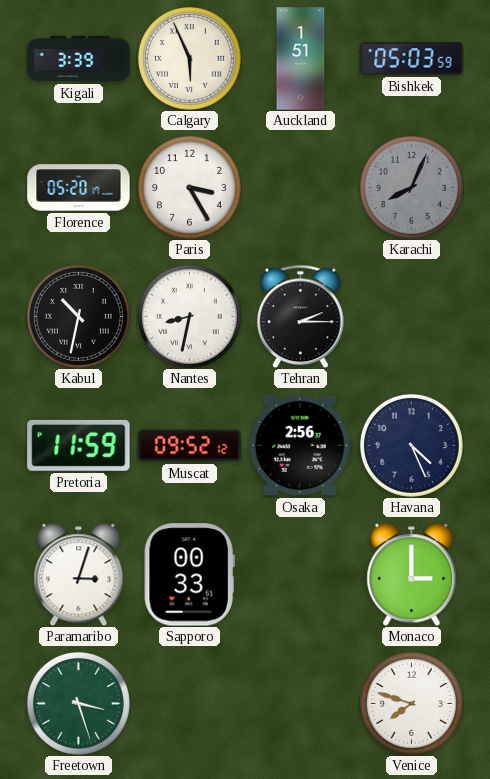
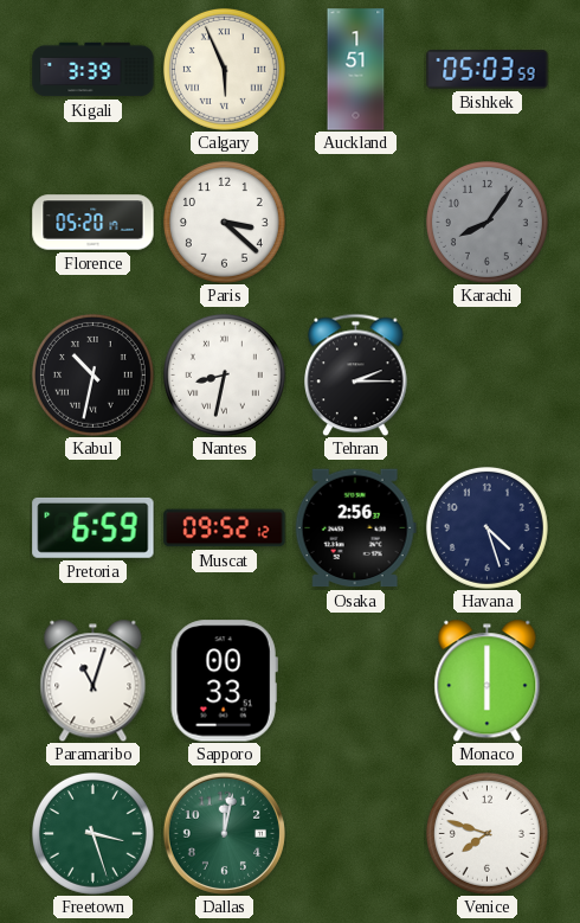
Paris: 3:25 -> 3:22
Karachi: 8:04 -> 8:06
Pretoria: 11:59 -> 6:59
Havana: 4:26 -> 4:27
Paramaribo: 3:03 -> 11:03
Monaco: 3:00 -> 6:00
Dallas: none -> 12:02
